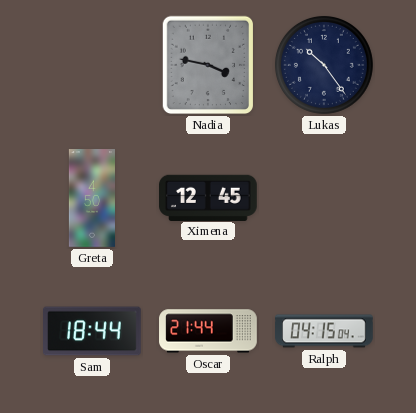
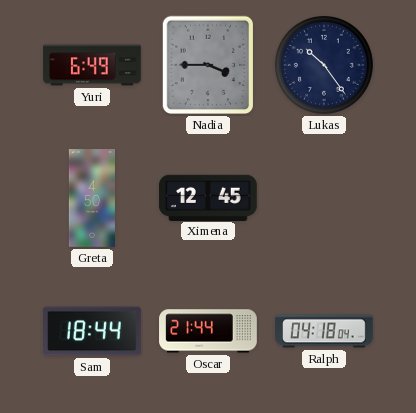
Yuri: none -> 6:49
Nadia: 3:47 -> 3:45
Ralph: 04:15 -> 04:18
